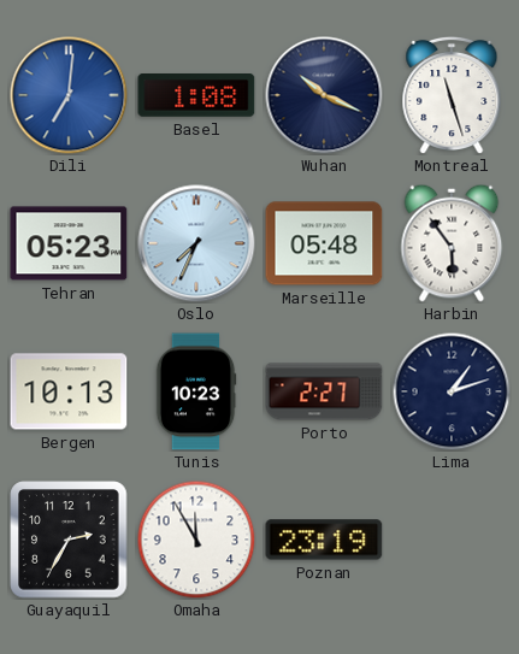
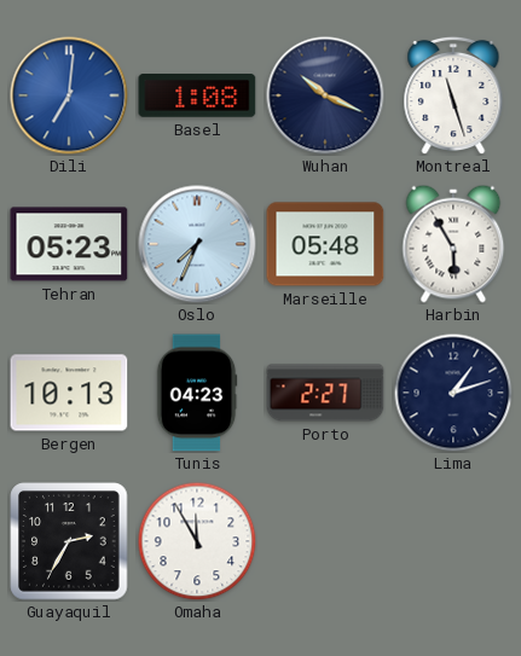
Harbin: 5:54 -> 5:55
Tunis: 10:23 -> 04:23
Poznan: 23:19 -> none
